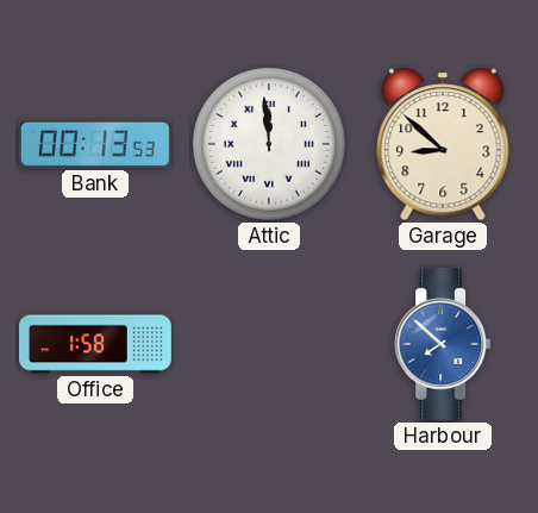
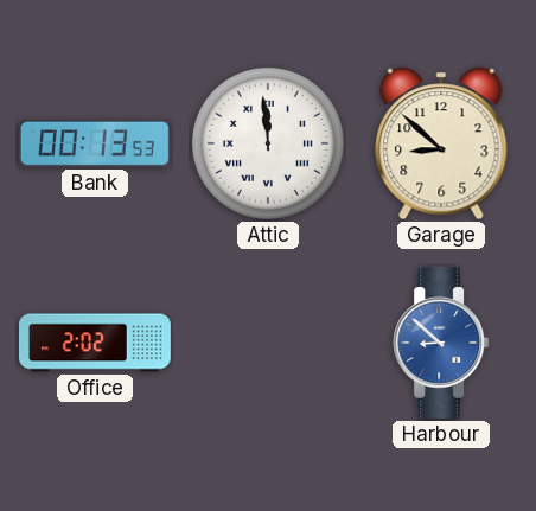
Office: 1:58 -> 2:02
Harbour: 7:52 -> 8:52
